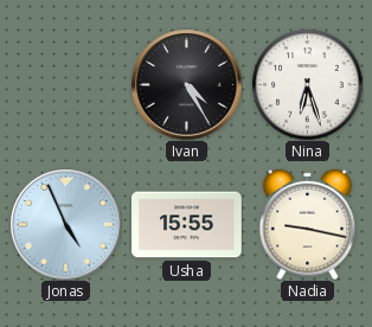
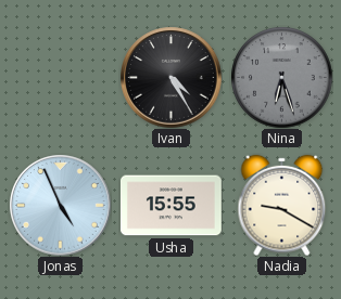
Nina dial: white -> grey
Nadia: 9:17 -> 9:20
